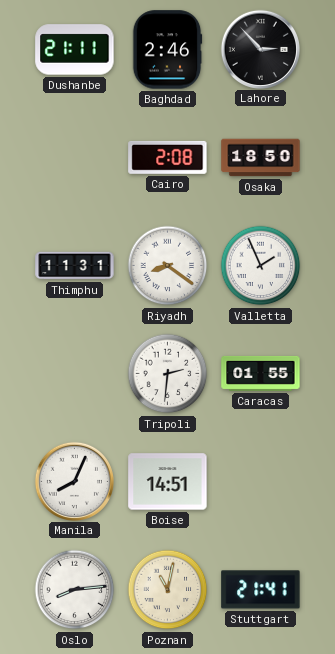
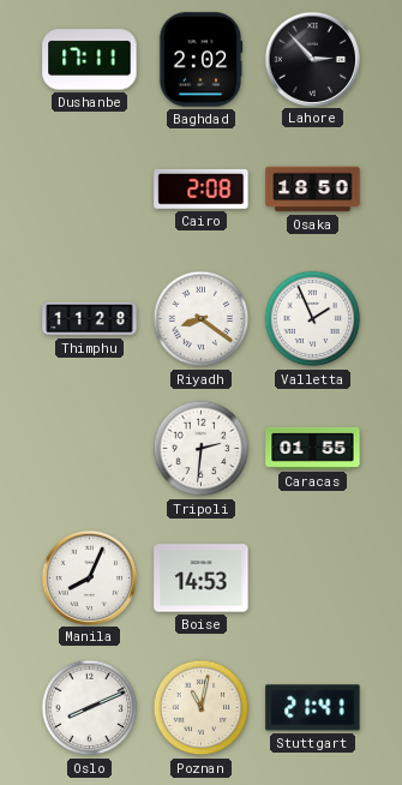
Dushanbe: 21:11 -> 17:11
Baghdad: 2:46 -> 2:02
Thimphu: 11:31 -> 11:28
Boise: 14:51 -> 14:53
Oslo: 8:14 -> 8:11
